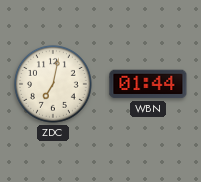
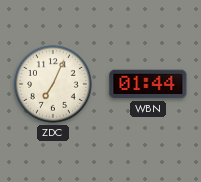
ZDC: 7:02 -> 7:04
